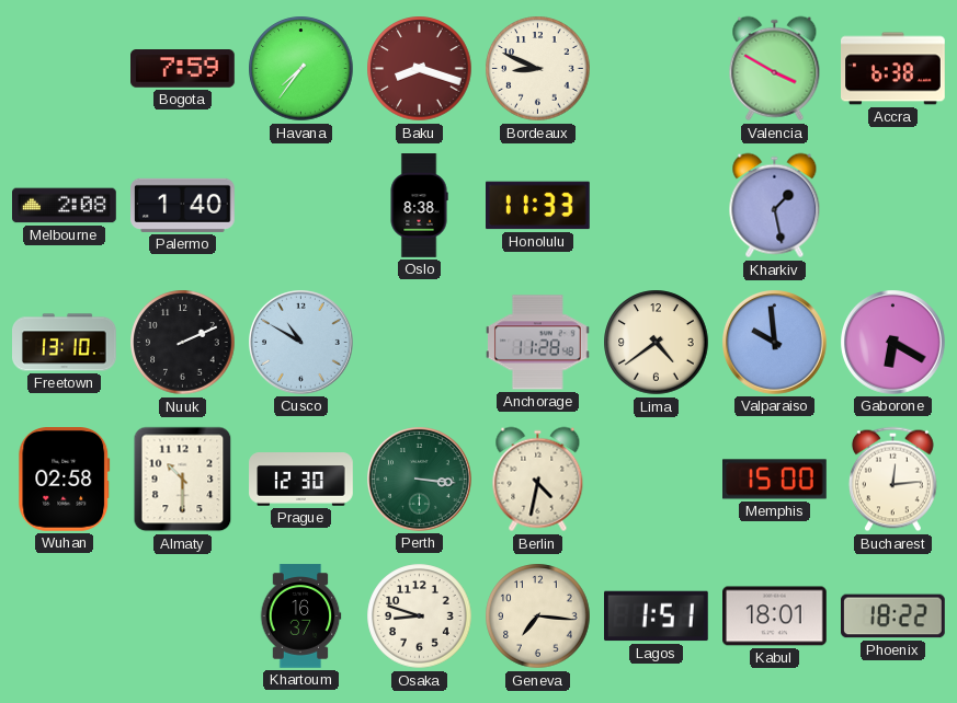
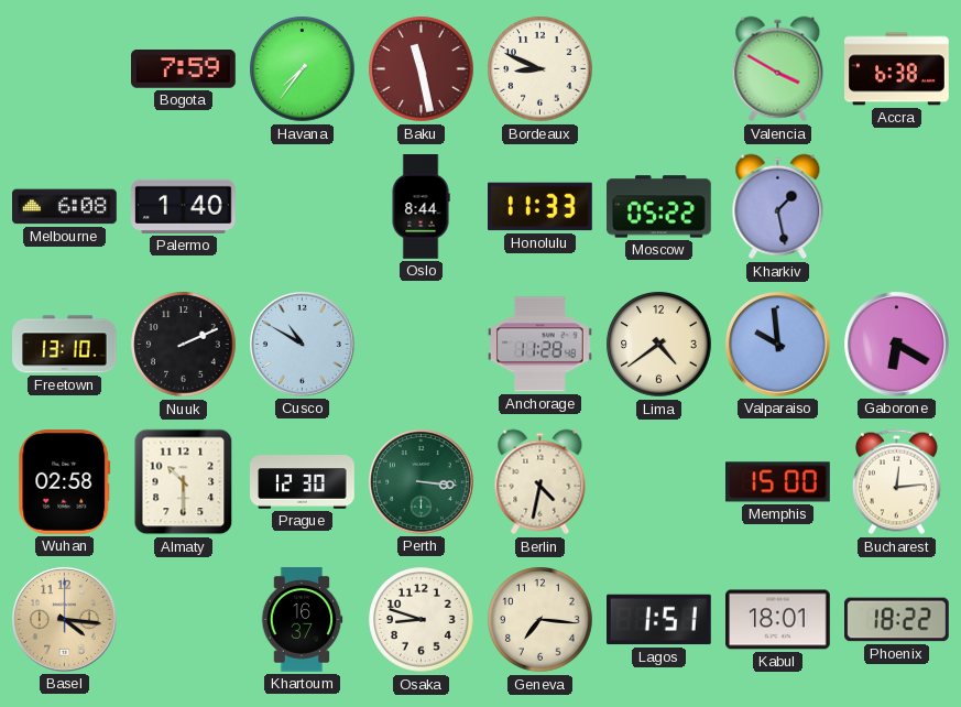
Baku: 8:18 -> 11:28
Melbourne: 2:08 -> 6:08
Oslo: 8:38 -> 8:44
Moscow: none -> 05:22
Basel: none -> 4:16
